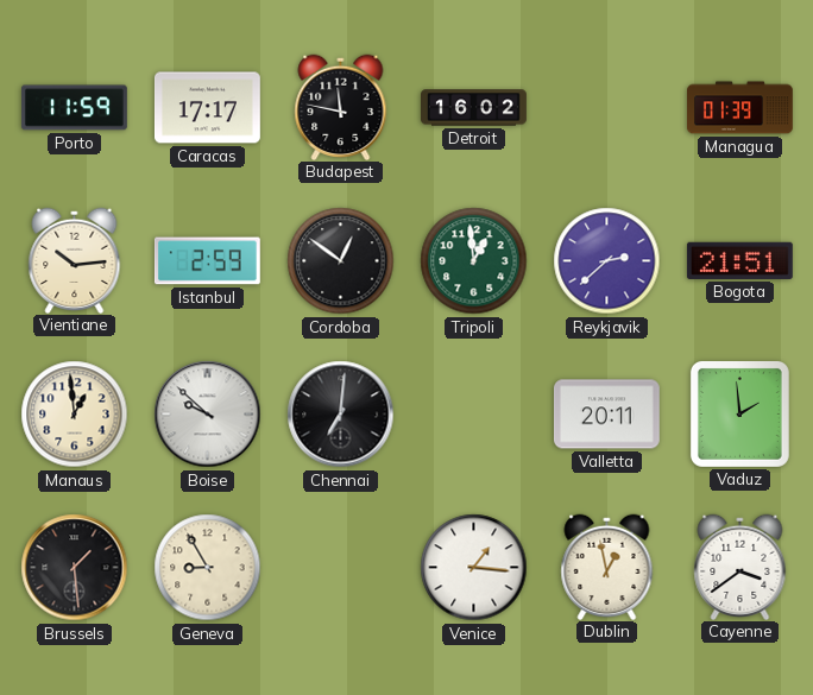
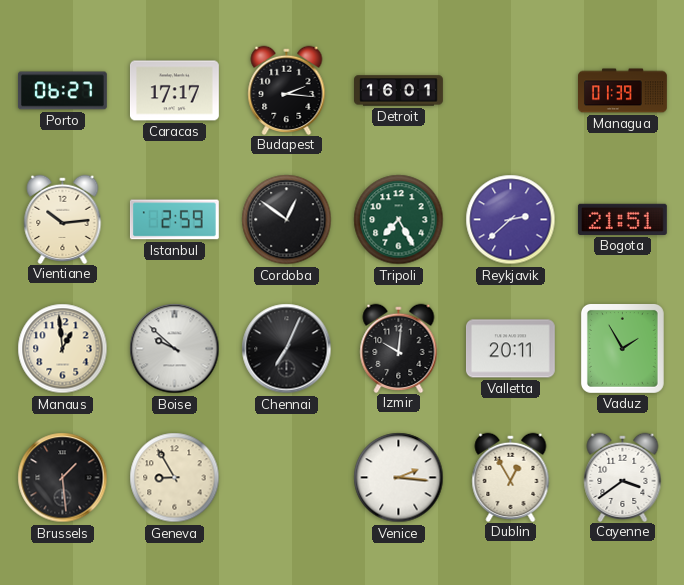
Porto: 11:59 -> 06:27
Budapest: 11:47 -> 2:16
Detroit: 16:02 -> 16:01
Tripoli: 12:59 -> 7:25
Chennai: 7:01 -> 7:04
Izmir: none -> 10:01
Vaduz: 1:59 -> 1:55
Venice: 1:16 -> 2:16
Dublin: 12:58 -> 12:55
